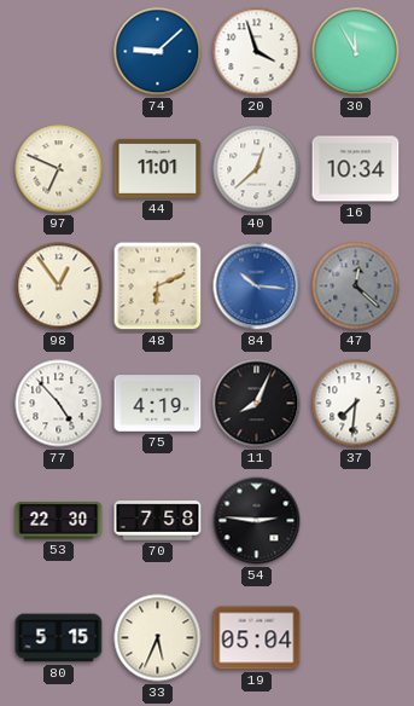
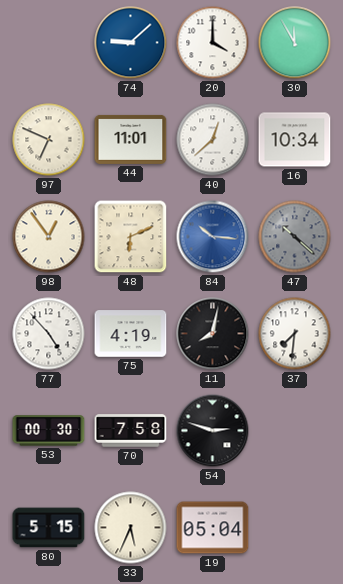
20: 3:57 -> 4:00
47: 12:22 -> 10:22
11: 8:04 -> 8:02
53: 22:30 -> 00:30
54: 2:46 -> 2:48
